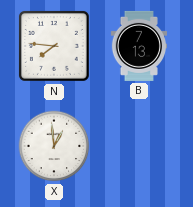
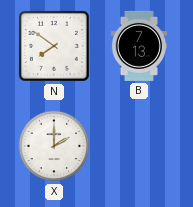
N: 7:46 -> 7:51
X: 12:59 -> 2:00
